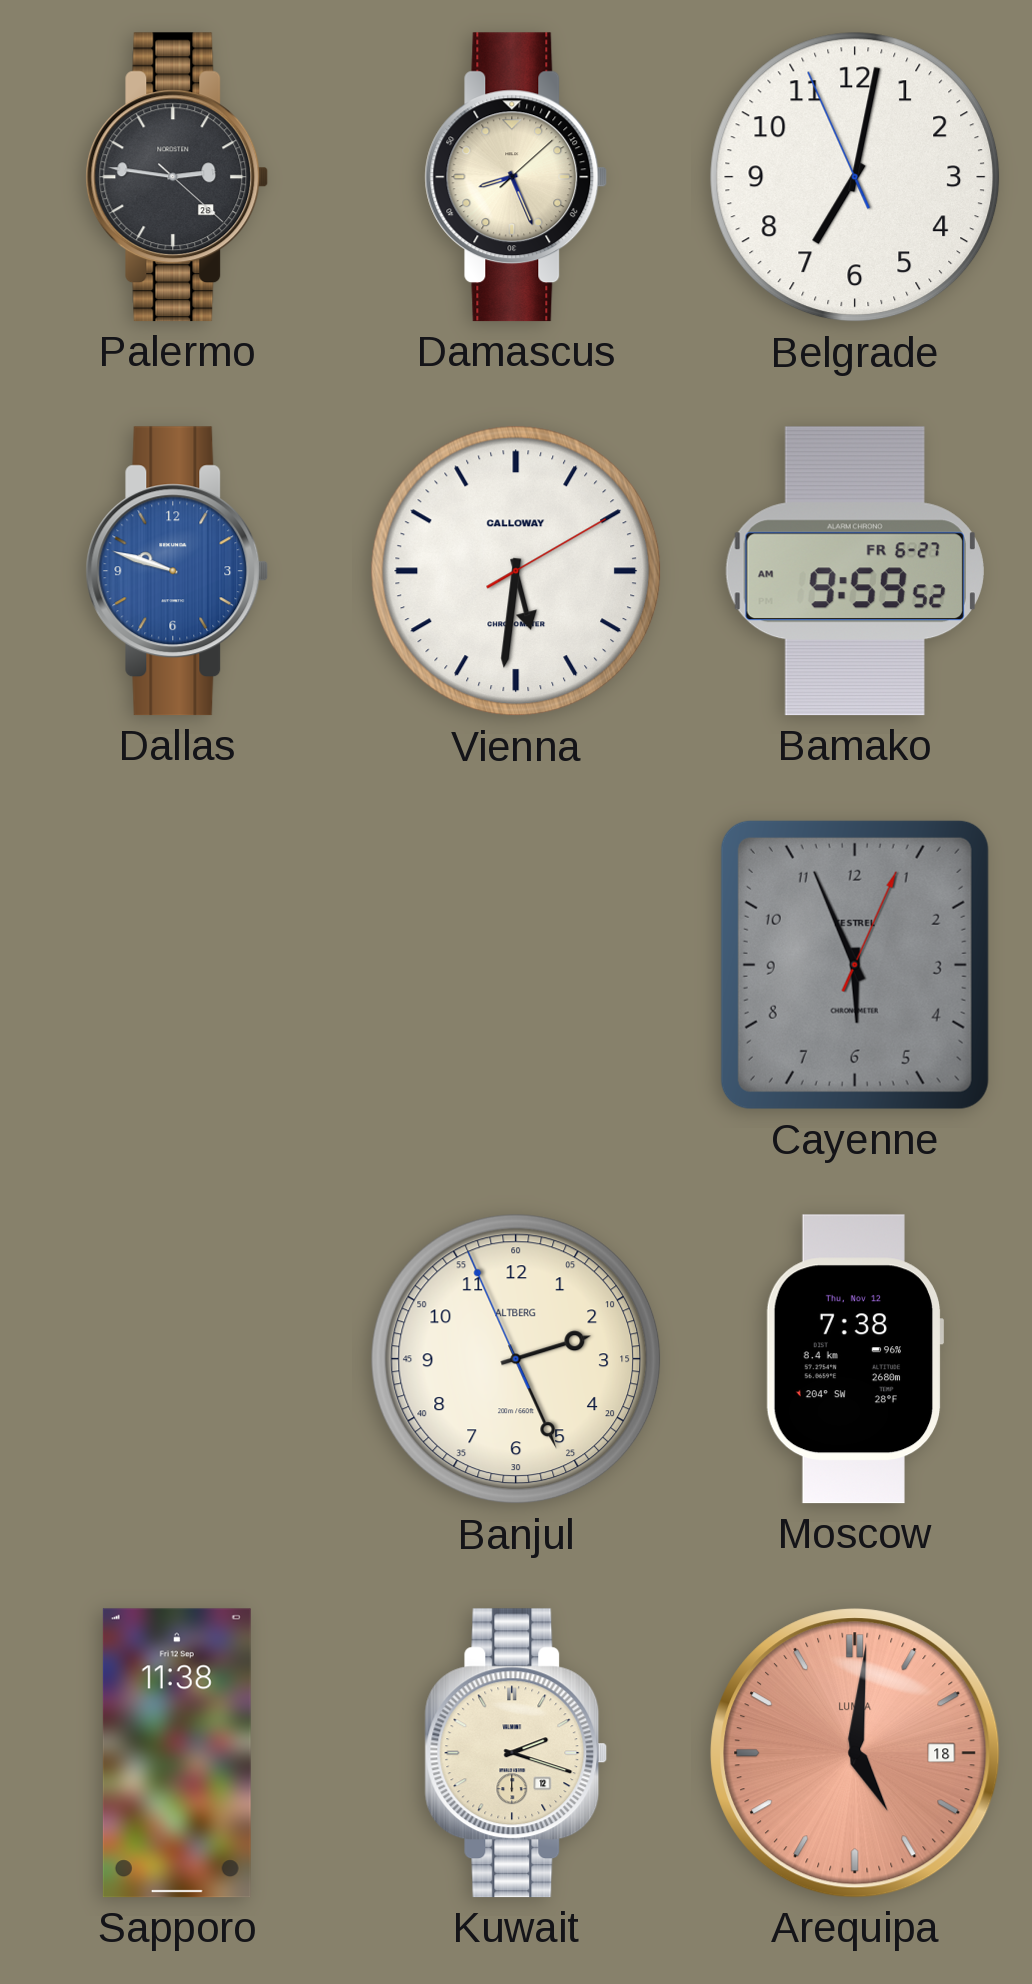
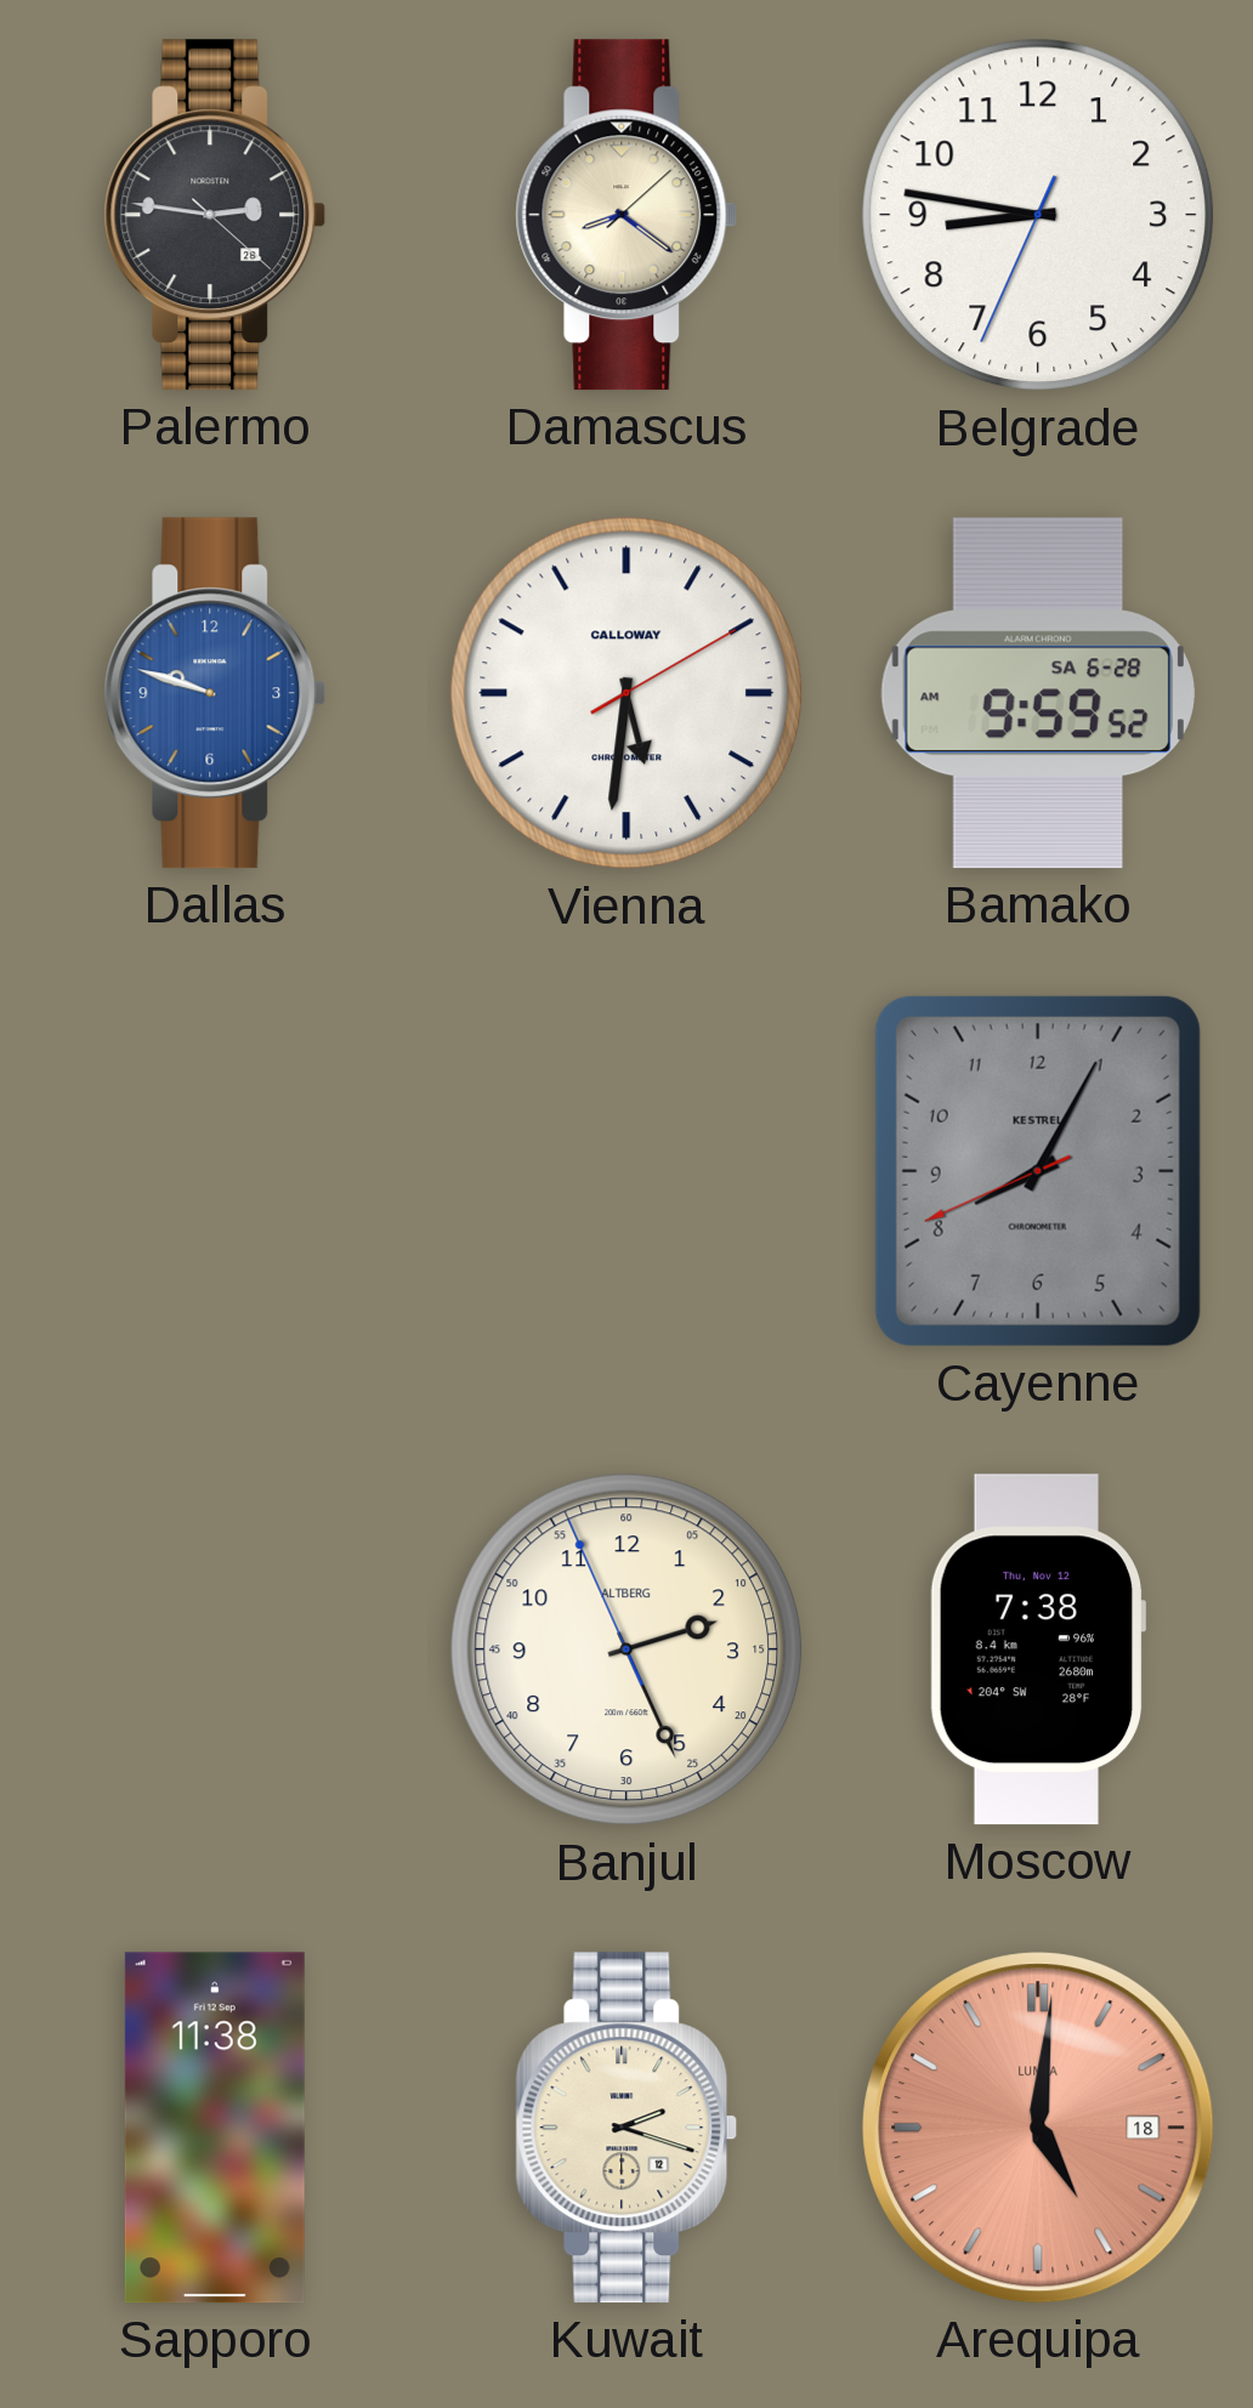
Damascus: 8:26 -> 8:21
Belgrade: 7:01 -> 8:46
Bamako date: FR 6-27 -> SA 6-28
Cayenne: 5:56 -> 8:04
